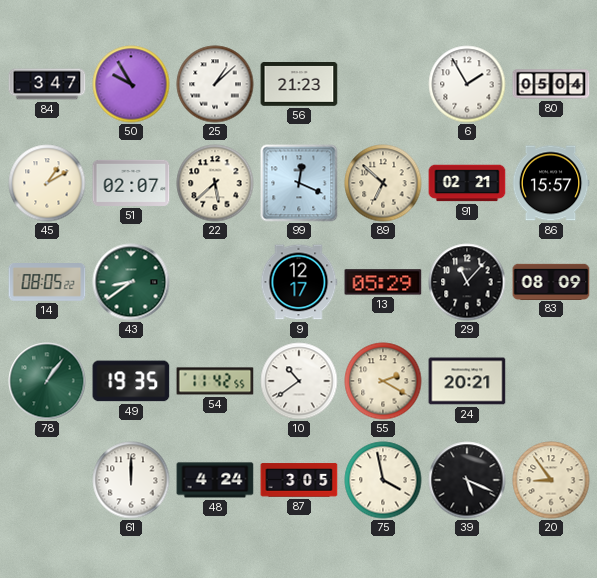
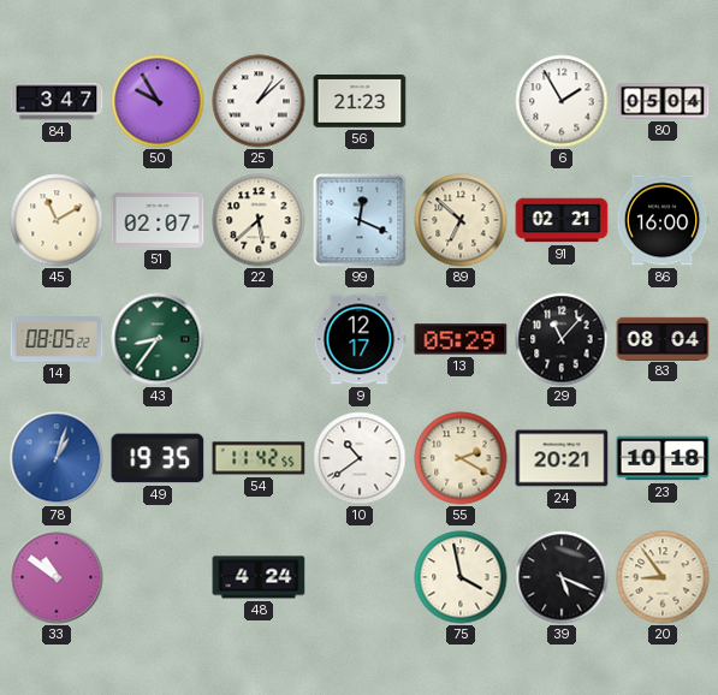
45: 1:10 -> 11:10
86: 15:57 -> 16:00
43: 8:39 -> 8:36
83: 08:09 -> 08:04
78: 1:06 -> 1:03
78 dial: green -> blue
23: none -> 10:18
33: none -> 10:51
61: 12:00 -> none
87: 3:05 -> none
